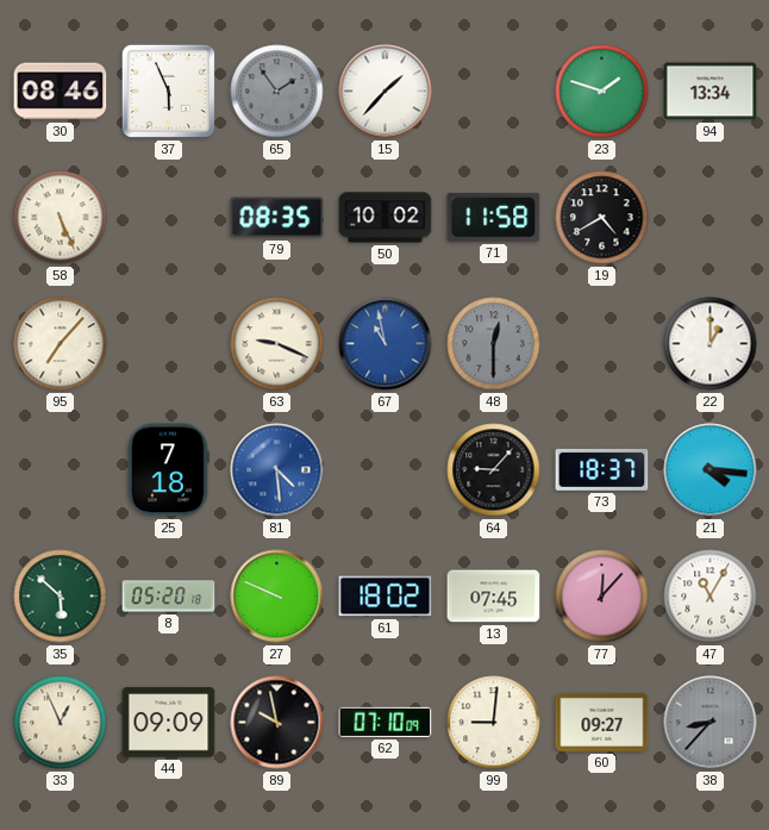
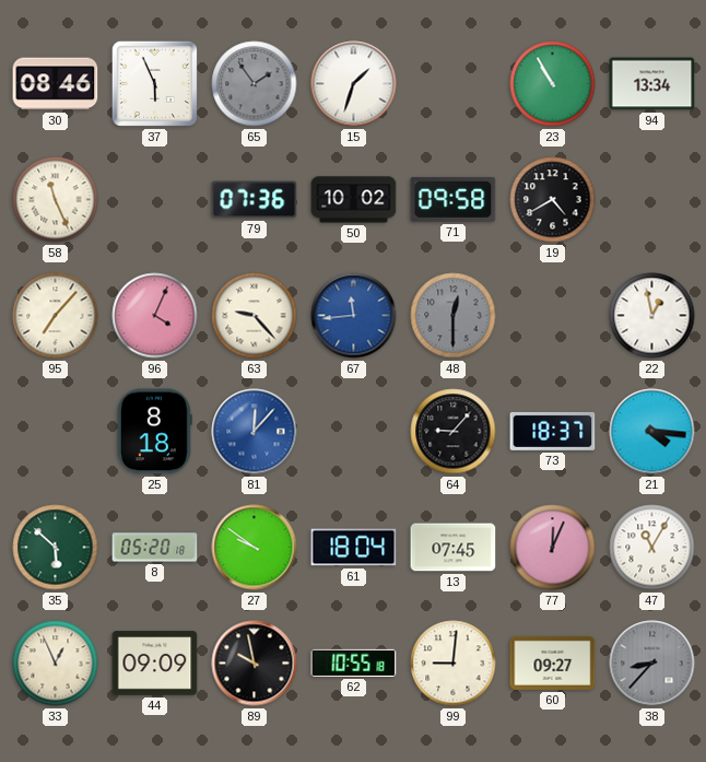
15: 1:37 -> 1:33
23: 1:48 -> 10:55
58: 5:26 -> 11:26
79: 08:35 -> 07:36
71: 11:58 -> 09:58
96: none -> 4:04
63: 9:19 -> 9:23
67: 10:58 -> 11:44
22: 1:00 -> 12:58
25: 7:18 -> 8:18
81: 4:29 -> 12:07
27: 9:49 -> 9:51
61: 18:02 -> 18:04
77: 12:07 -> 12:04
62: 07:10 -> 10:55
